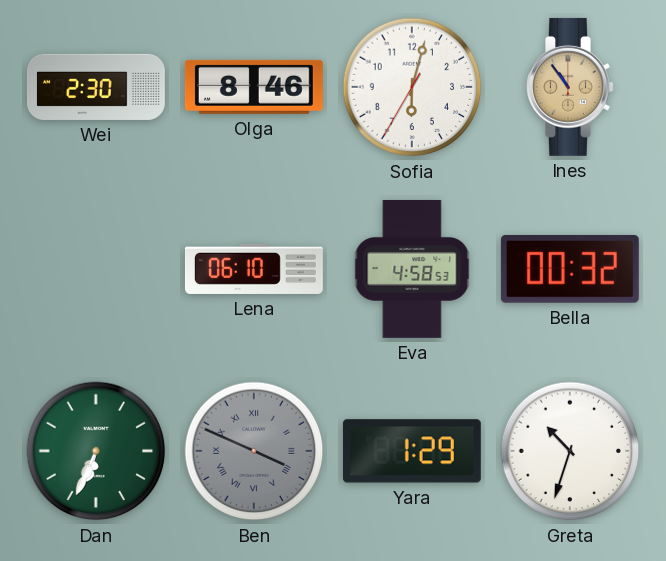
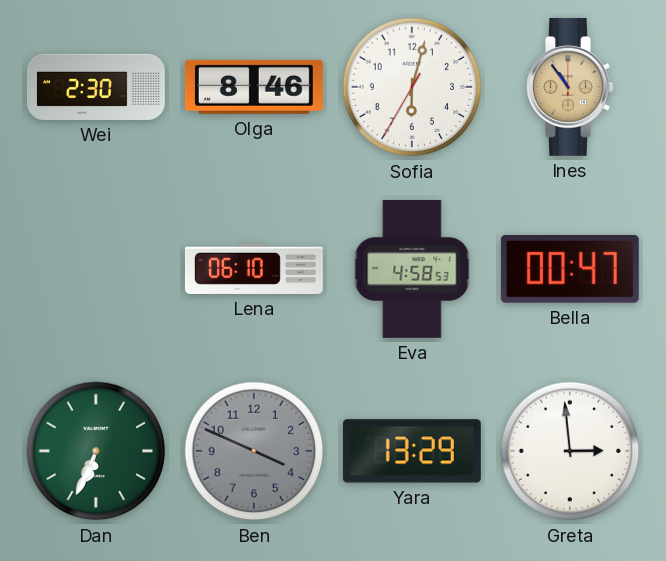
Bella: 00:32 -> 00:47
Ben numerals: Roman -> Arabic
Yara: 1:29 -> 13:29
Greta: 10:33 -> 2:59
